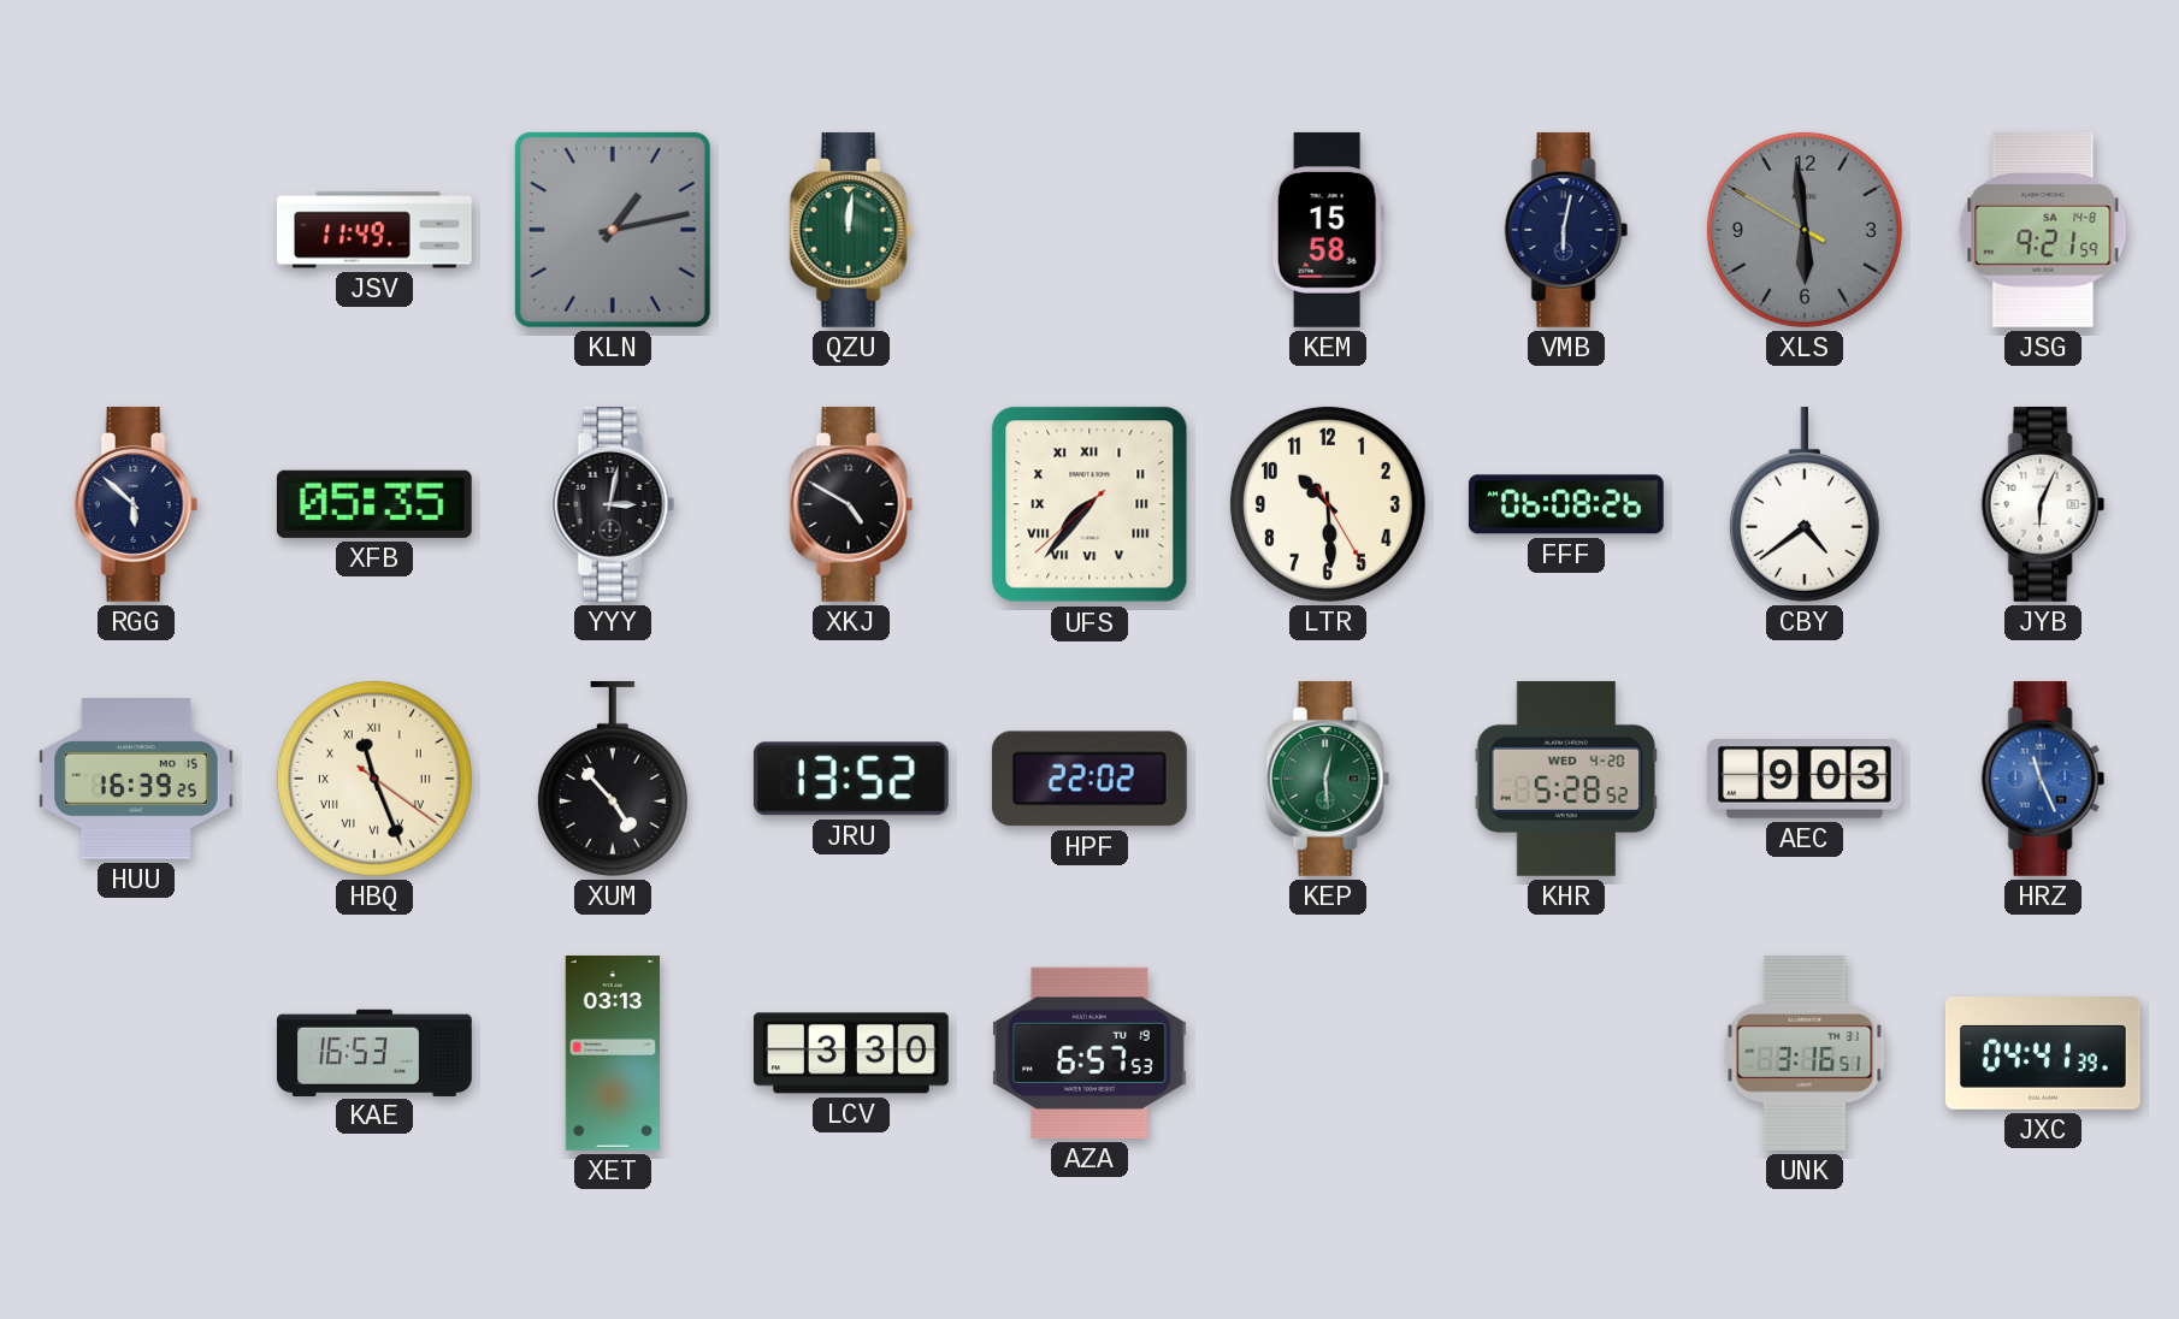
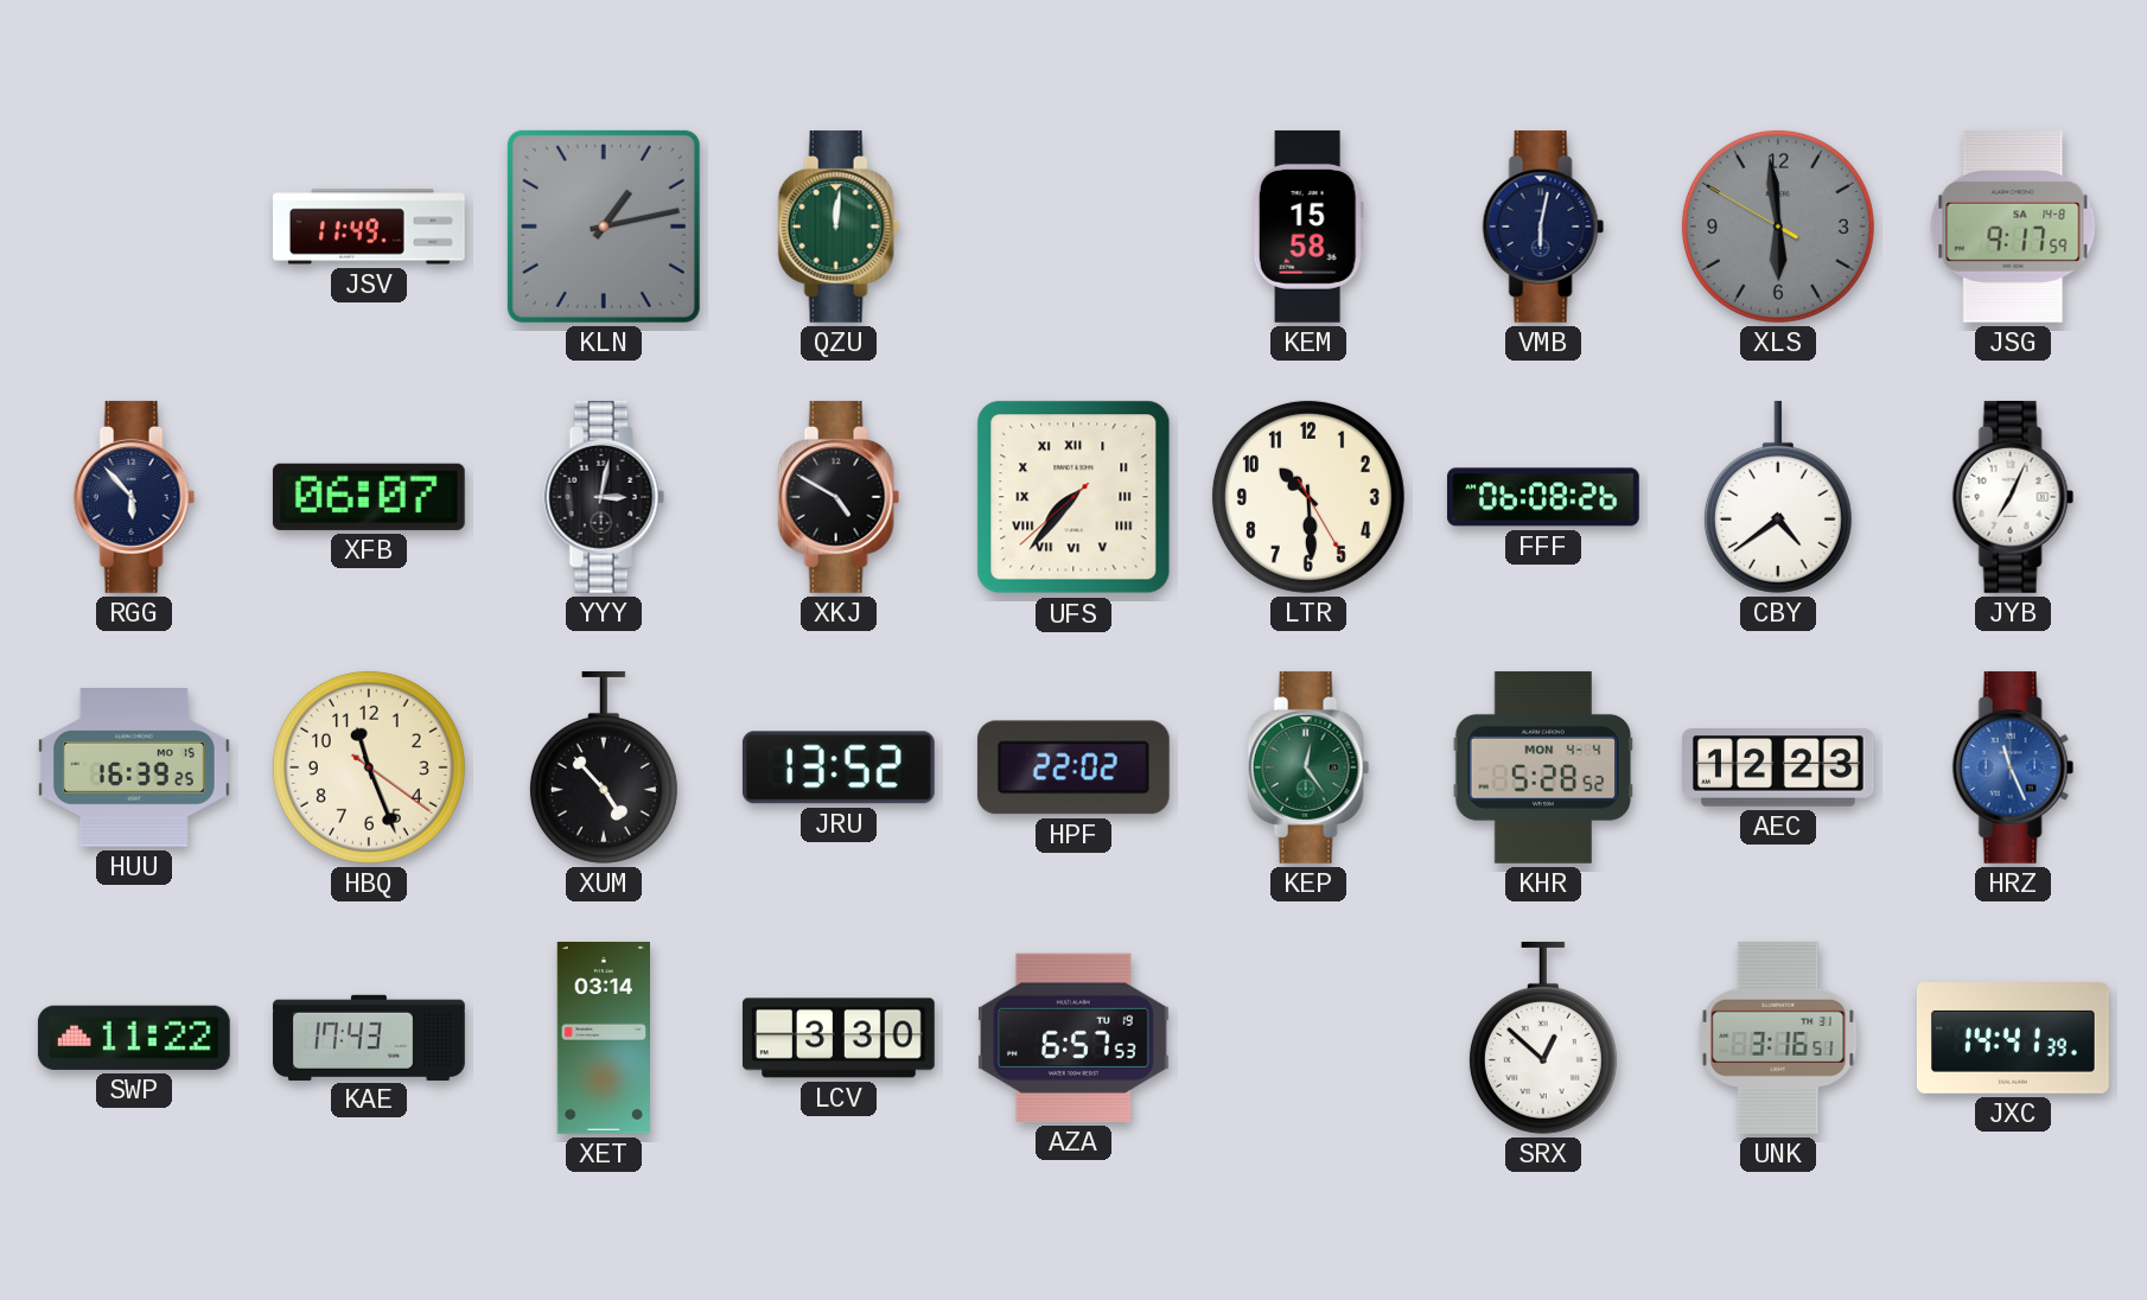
JSG: 9:21 -> 9:17
RGG: 5:52 -> 5:53
XFB: 05:35 -> 06:07
JYB: 6:04 -> 7:04
HBQ numerals: Roman -> Arabic
KEP: 12:29 -> 12:24
KHR date: WED 4-20 -> MON 4-4
AEC: 9:03 -> 12:23
SWP: none -> 11:22
KAE: 16:53 -> 17:43
XET: 03:13 -> 03:14
SRX: none -> 12:52
JXC: 04:41 -> 14:41
